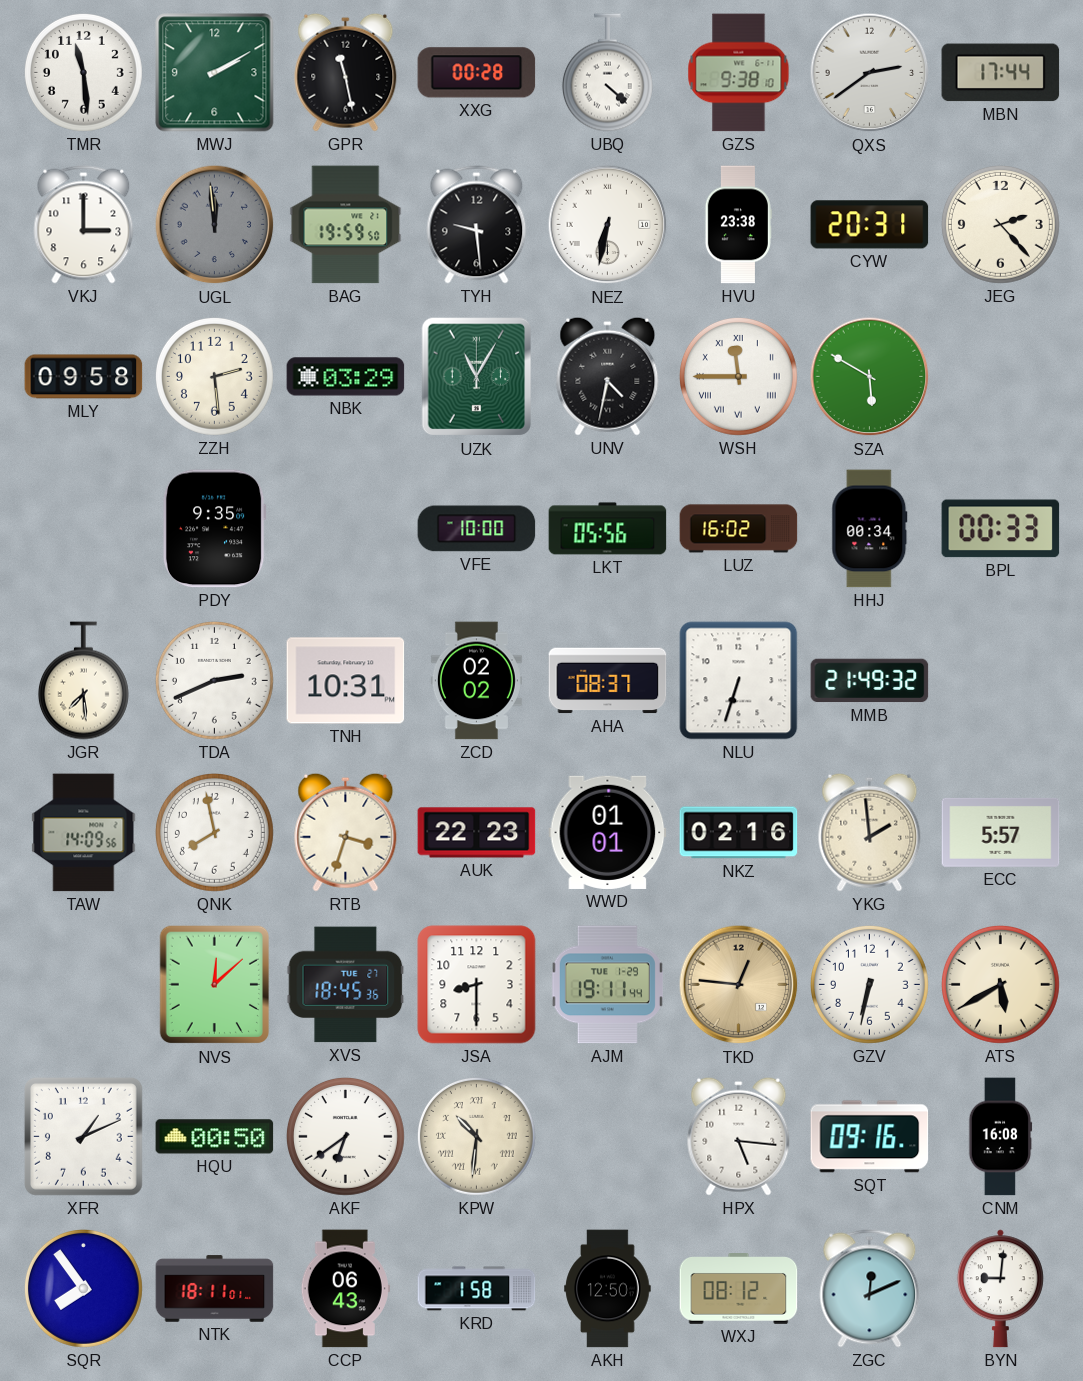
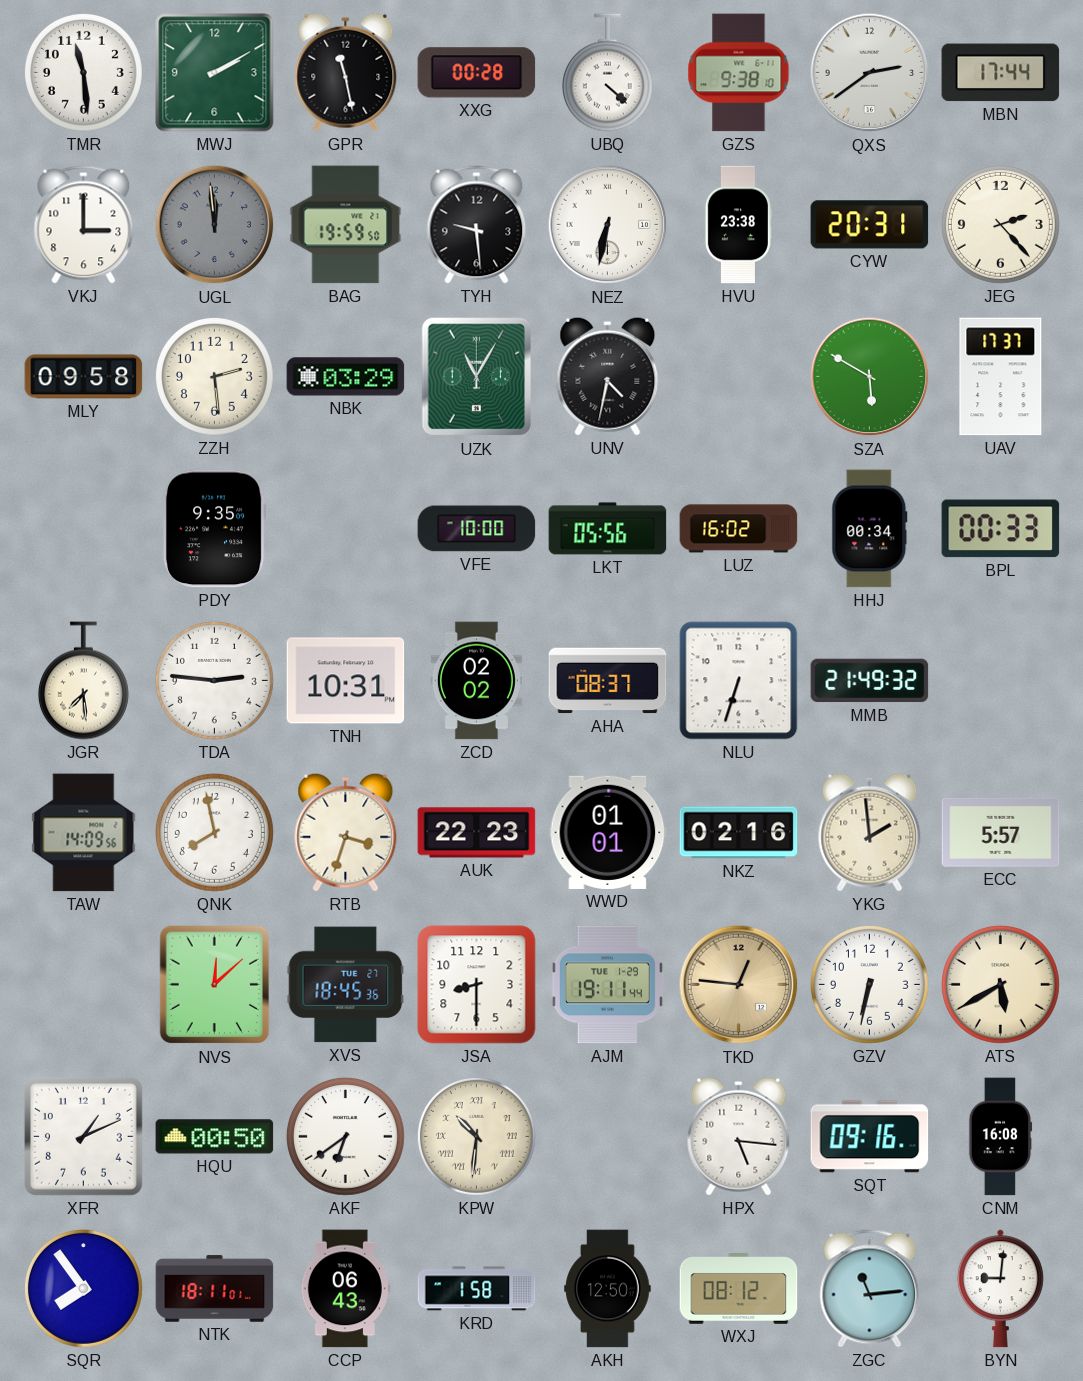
WSH: 11:45 -> none
UAV: none -> 17:37
TDA: 2:41 -> 2:46
ZGC: 12:11 -> 11:14
